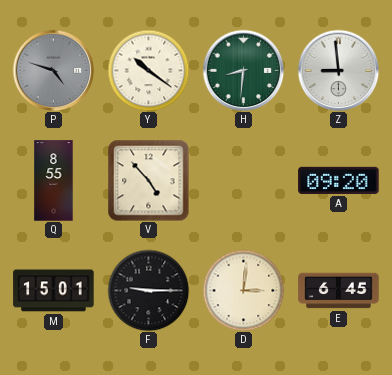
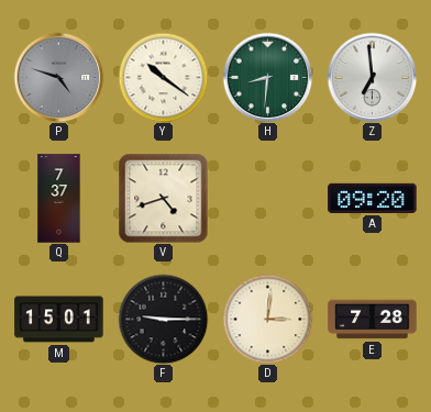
Z: 8:59 -> 6:59
Q: 8:55 -> 7:37
V: 4:53 -> 4:42
E: 6:45 -> 7:28
